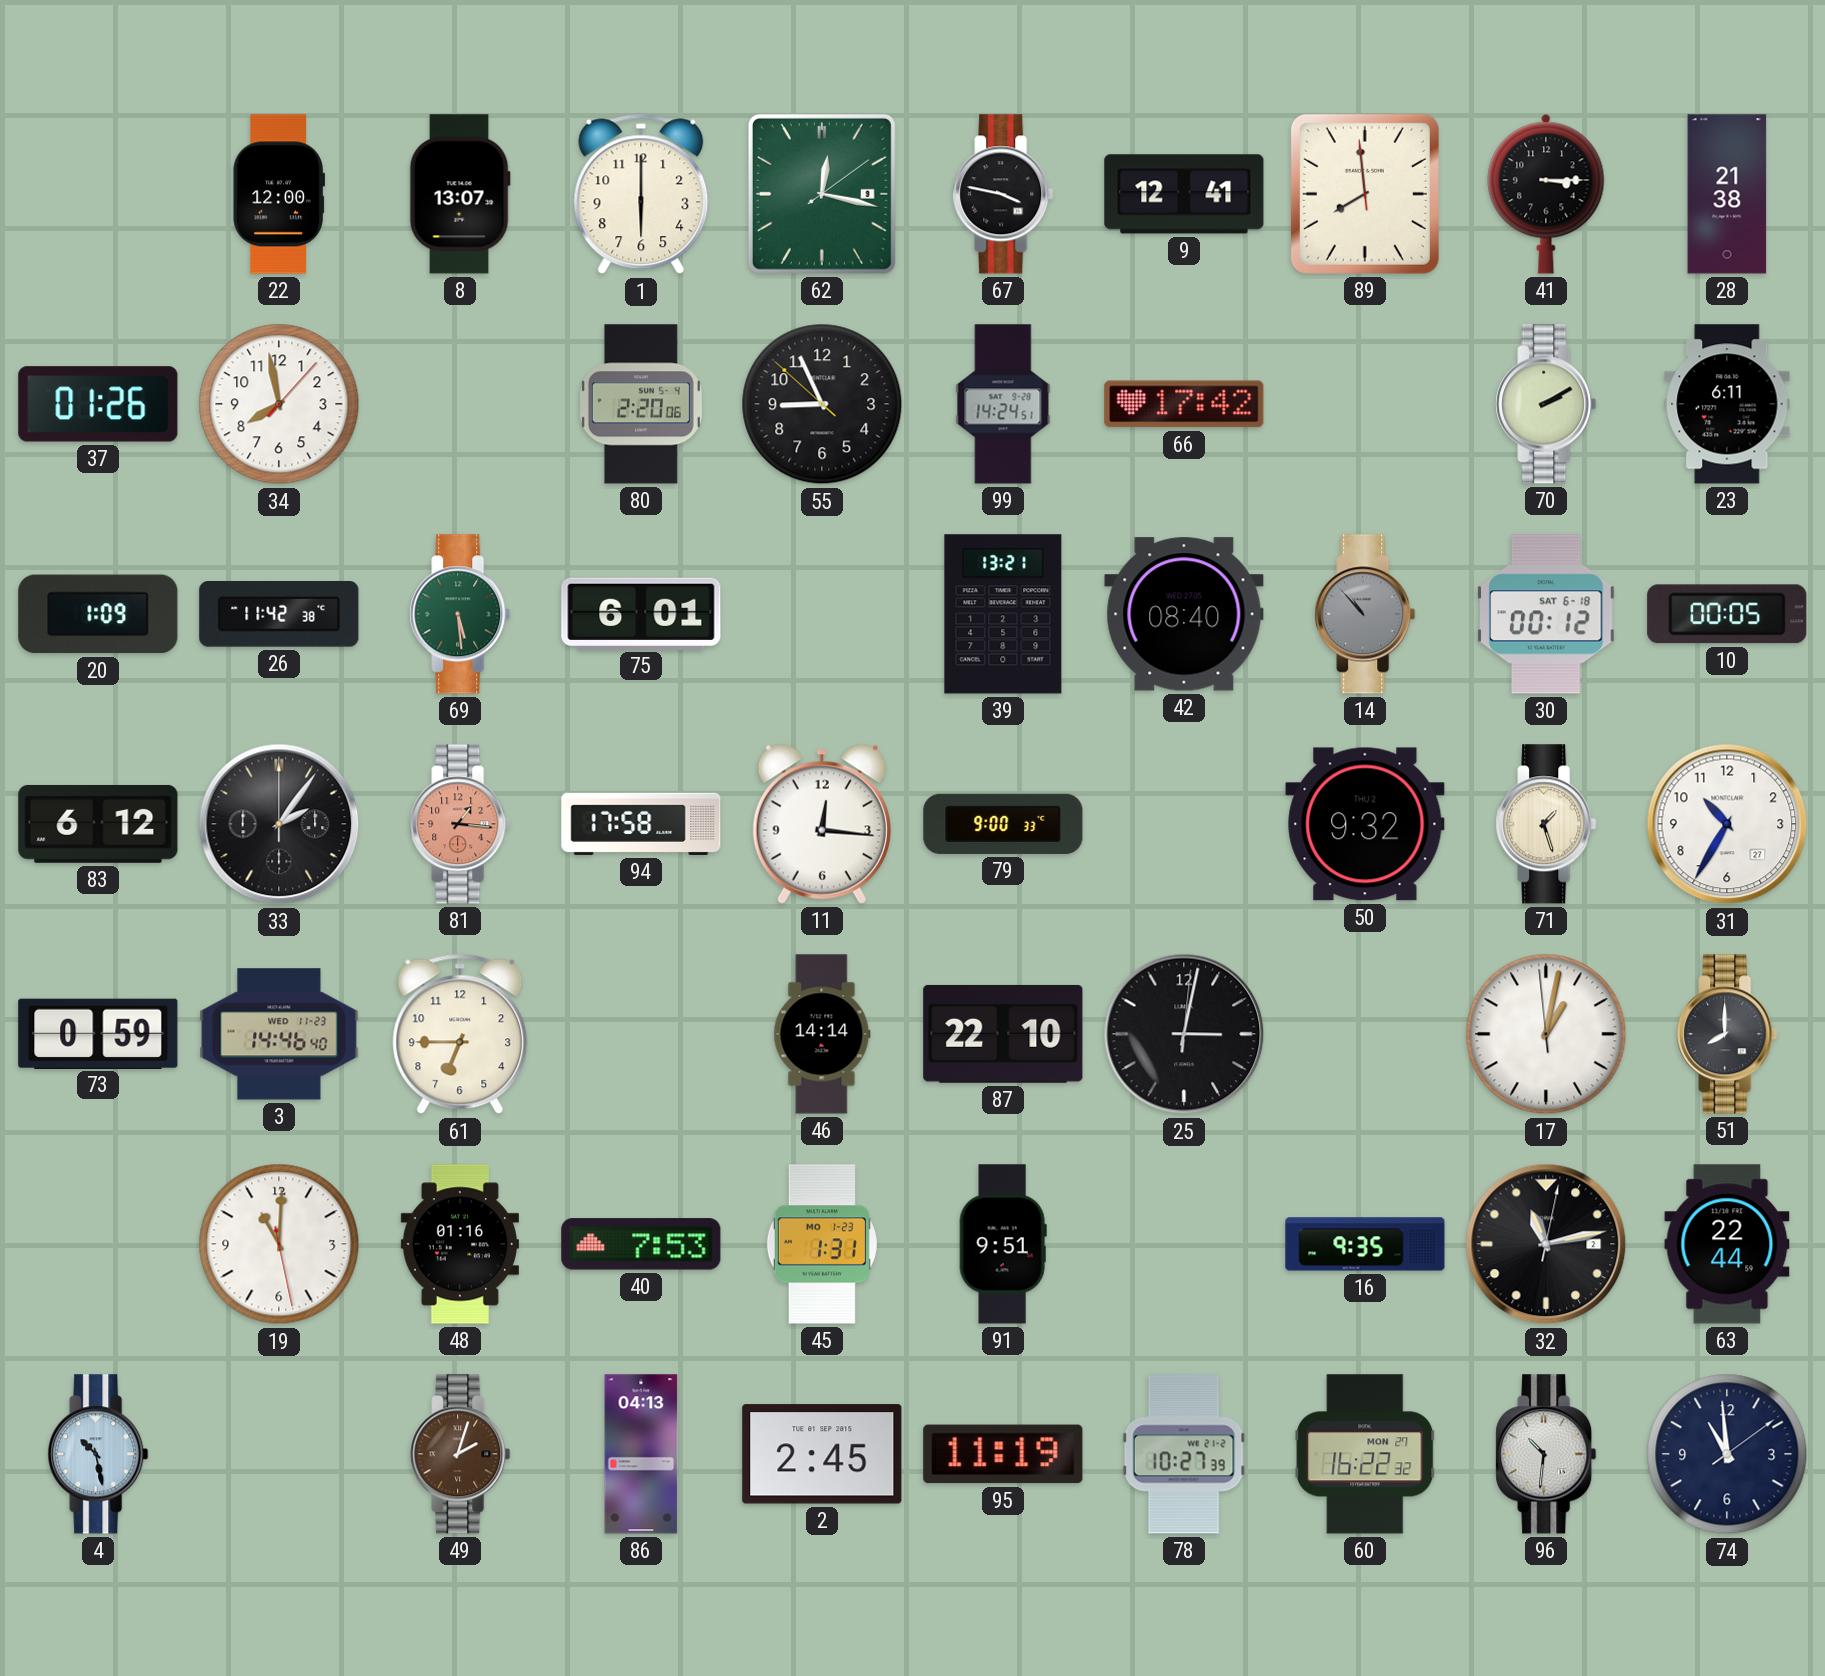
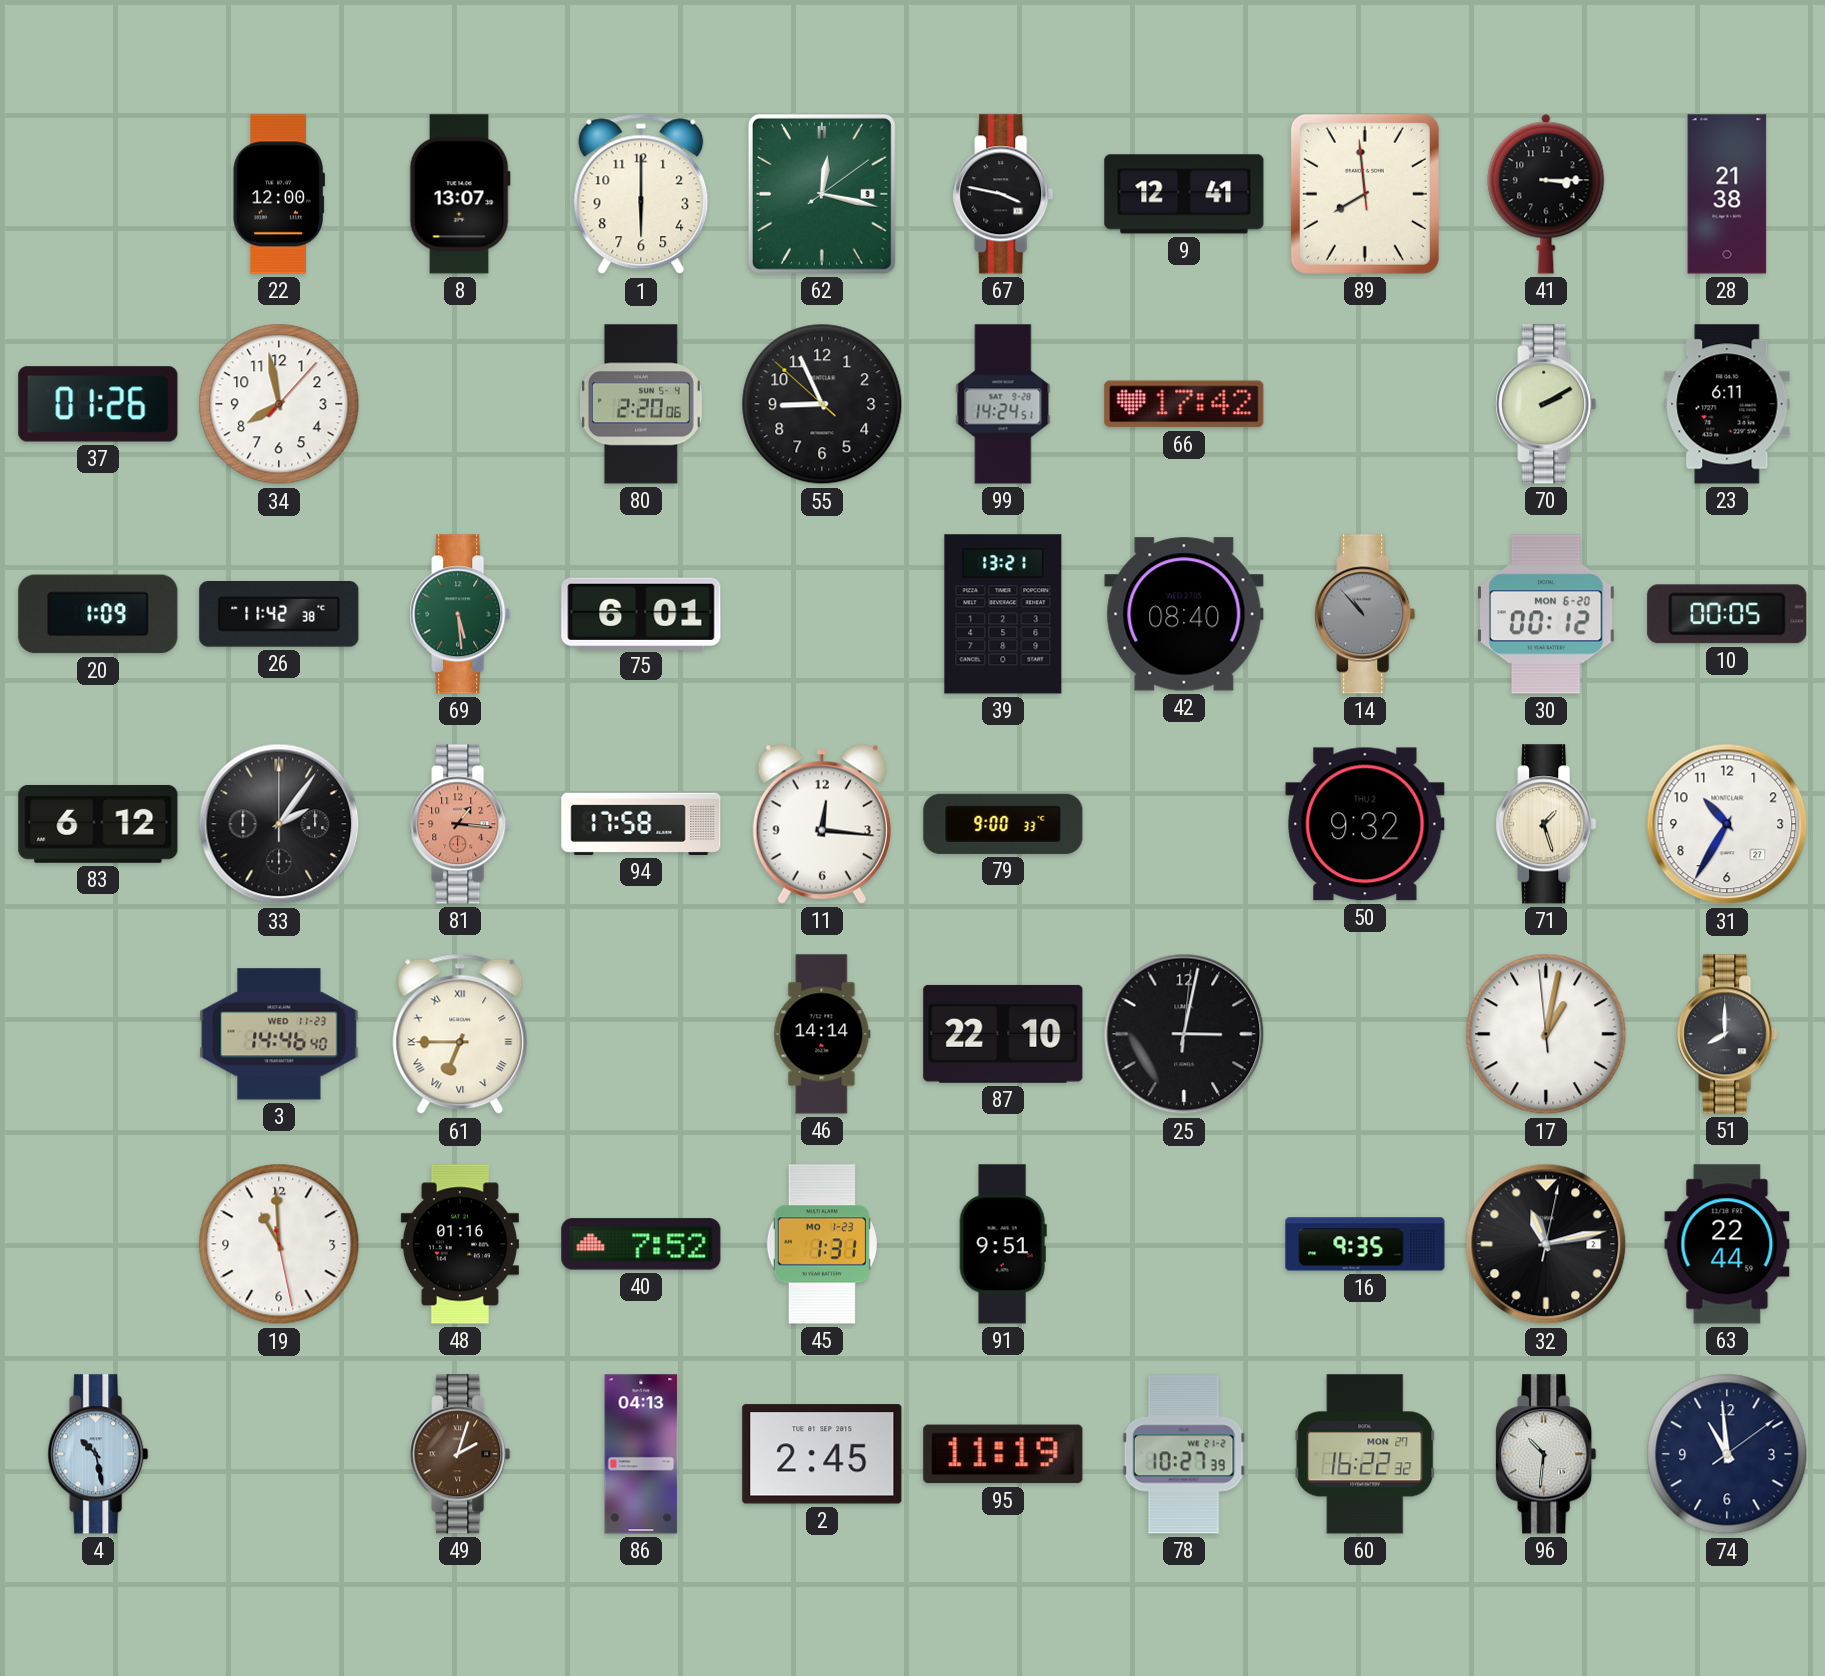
30 date: SAT 6-18 -> MON 6-20
73: 0:59 -> none
61 numerals: Arabic -> Roman
19: 11:00 -> 10:59
40: 7:53 -> 7:52
